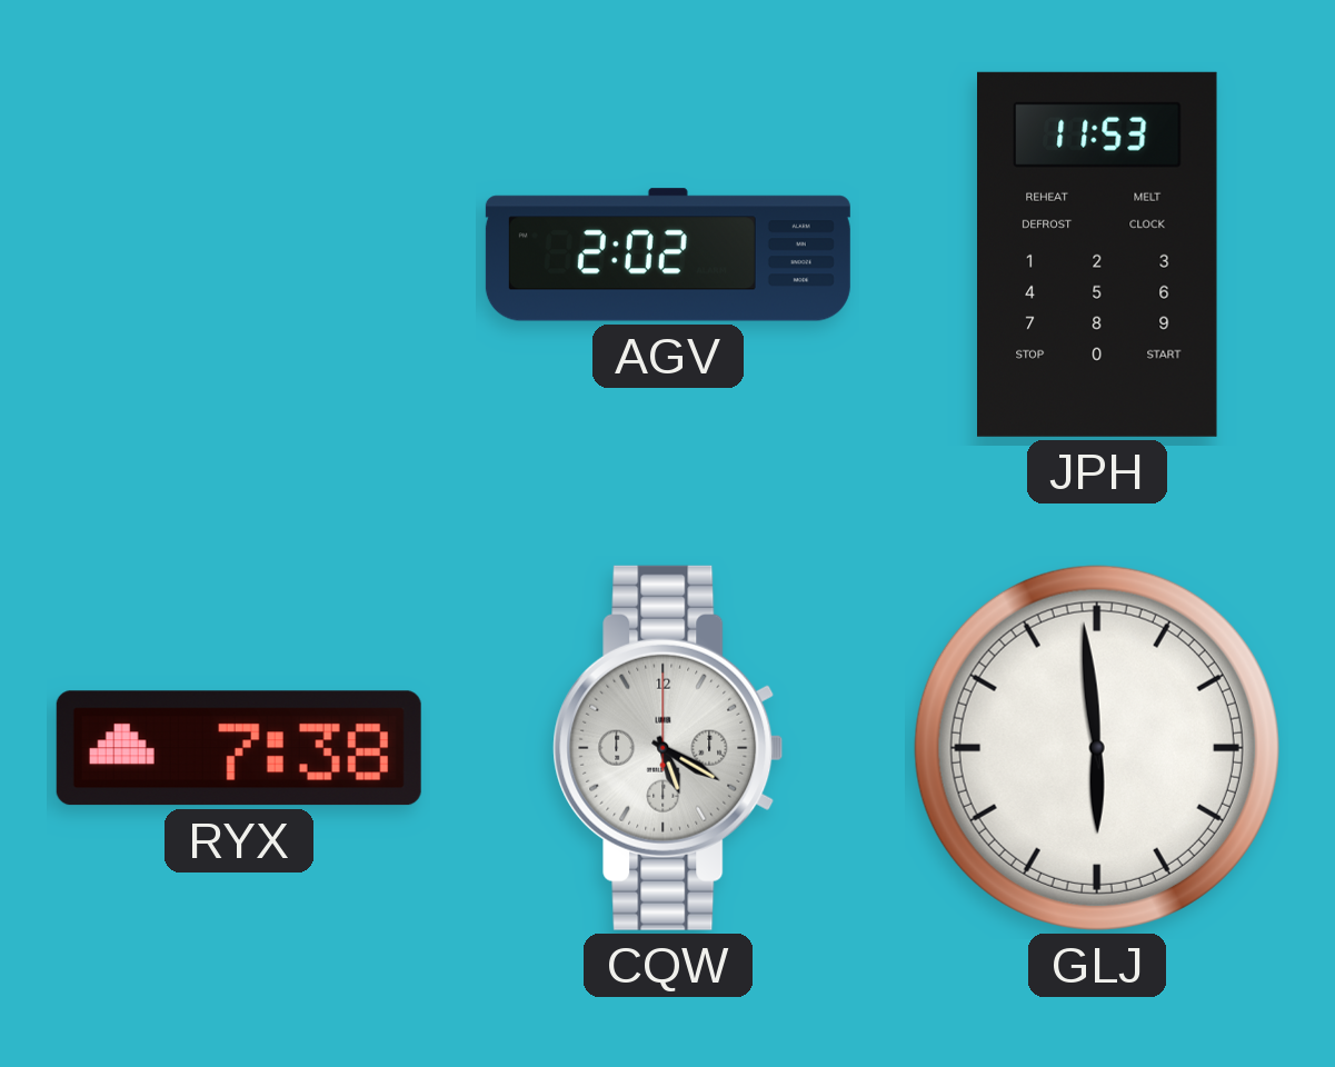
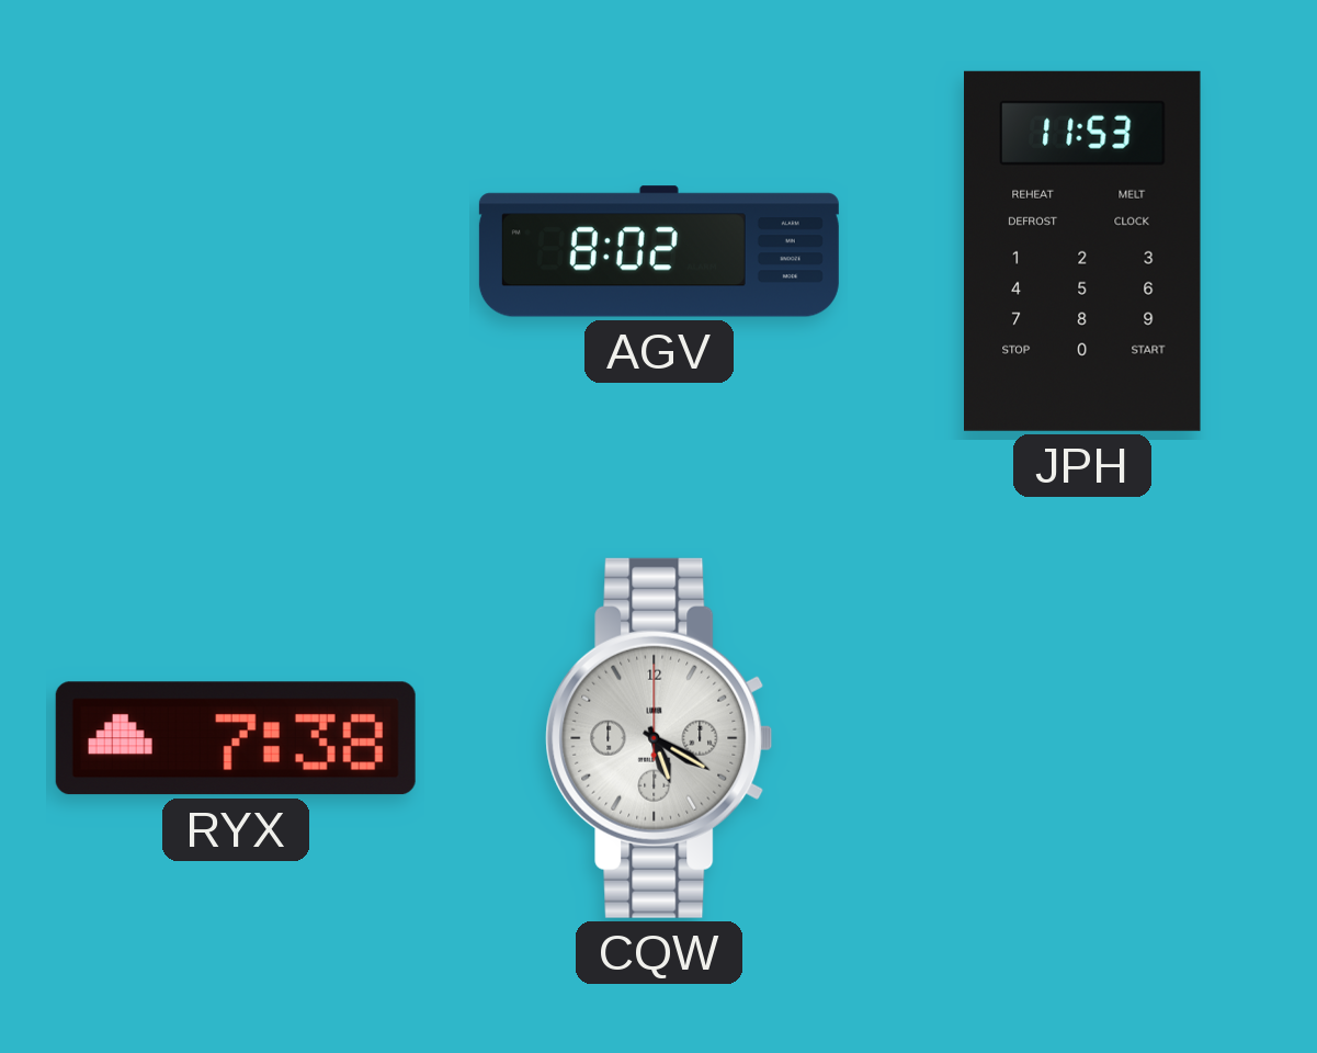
AGV: 2:02 -> 8:02
GLJ: 5:59 -> none
